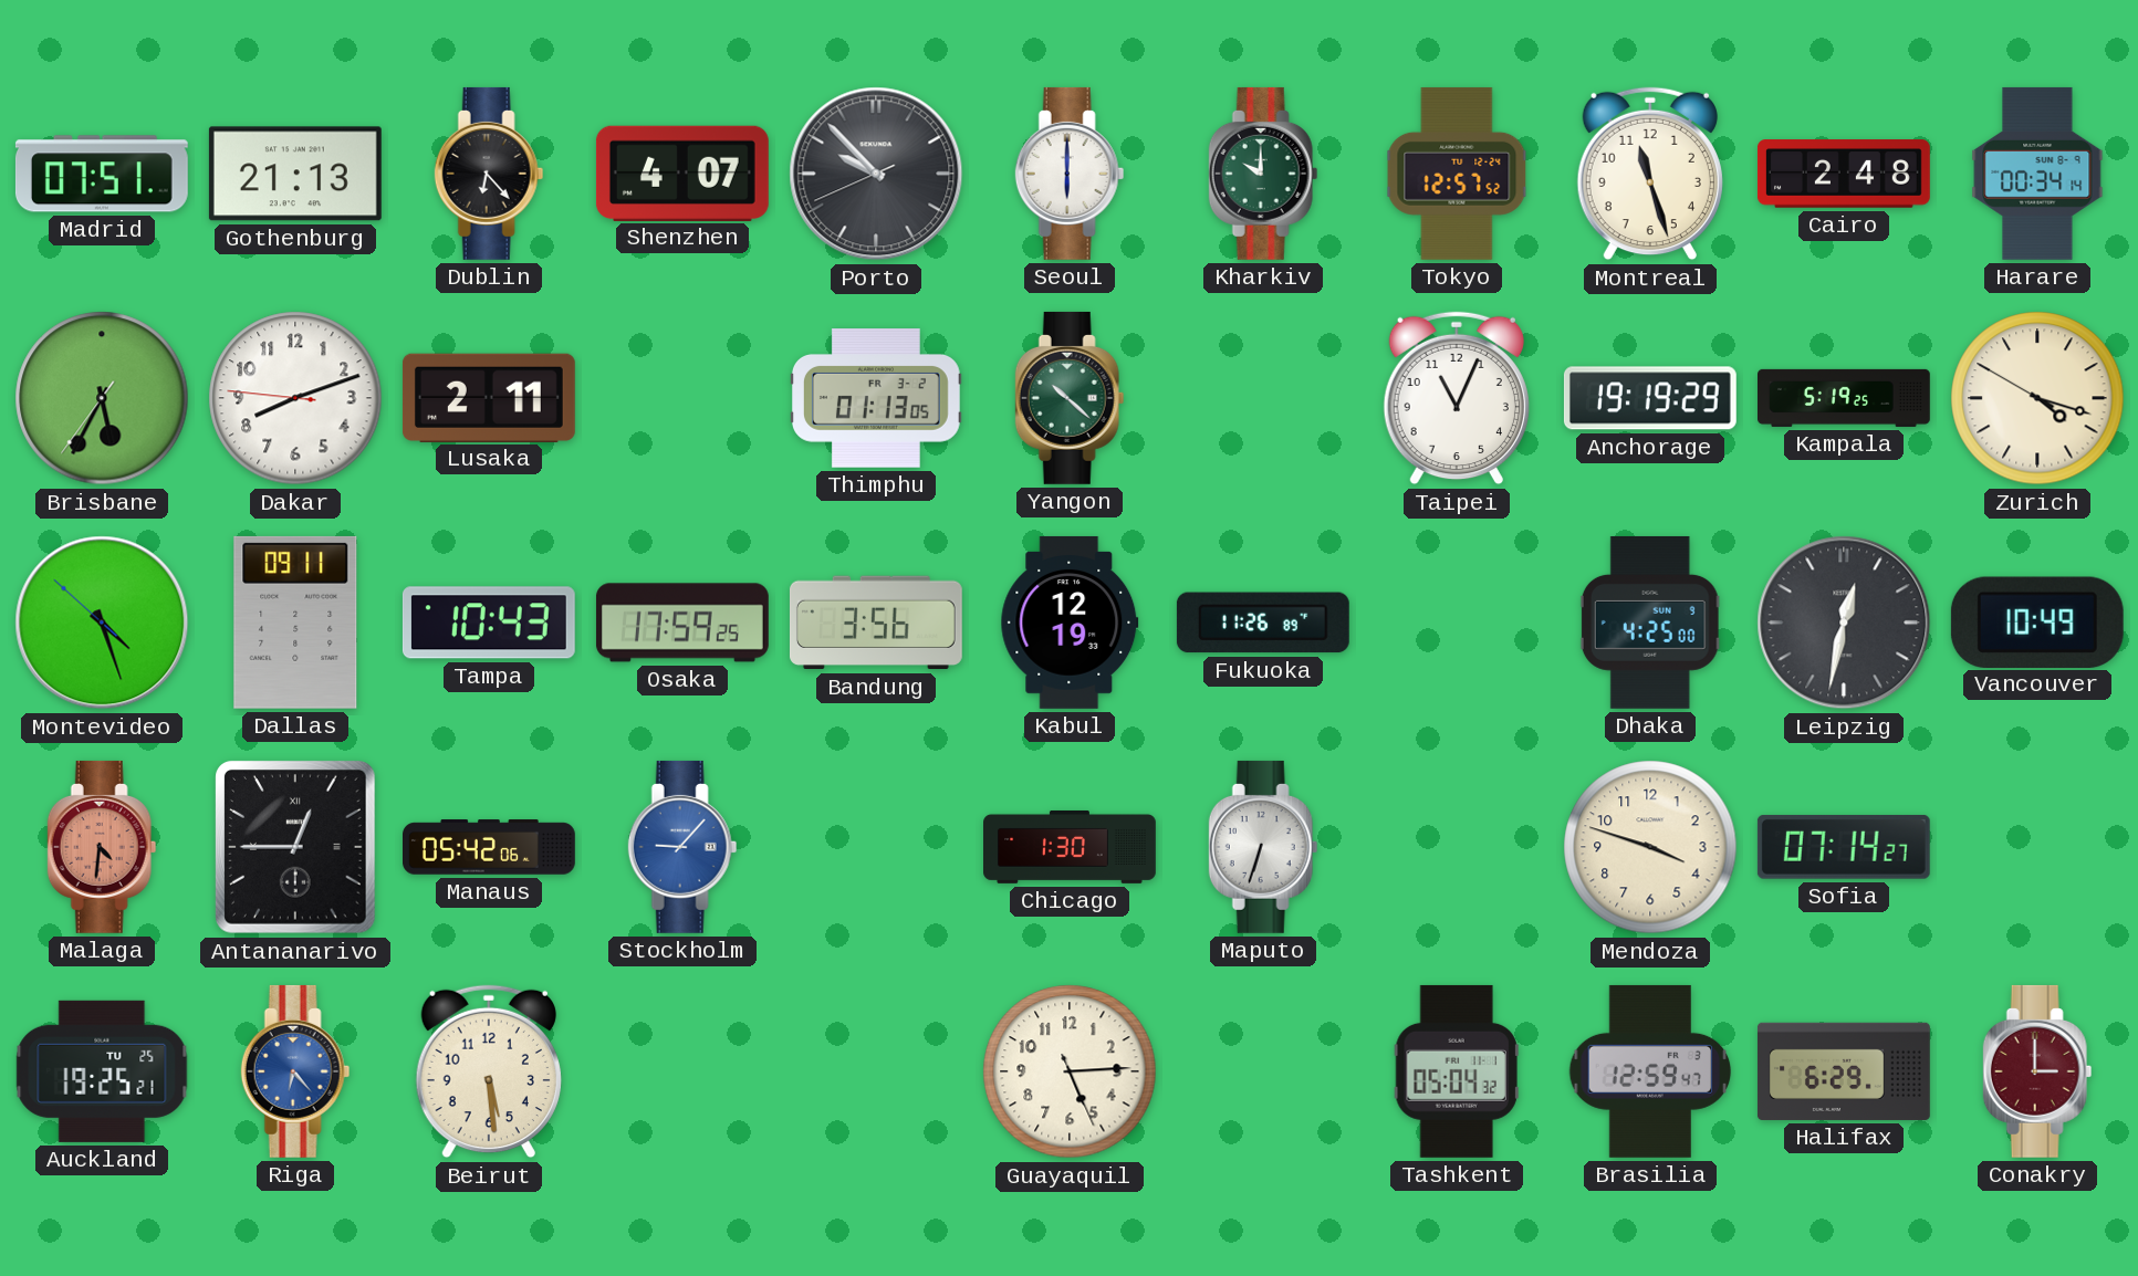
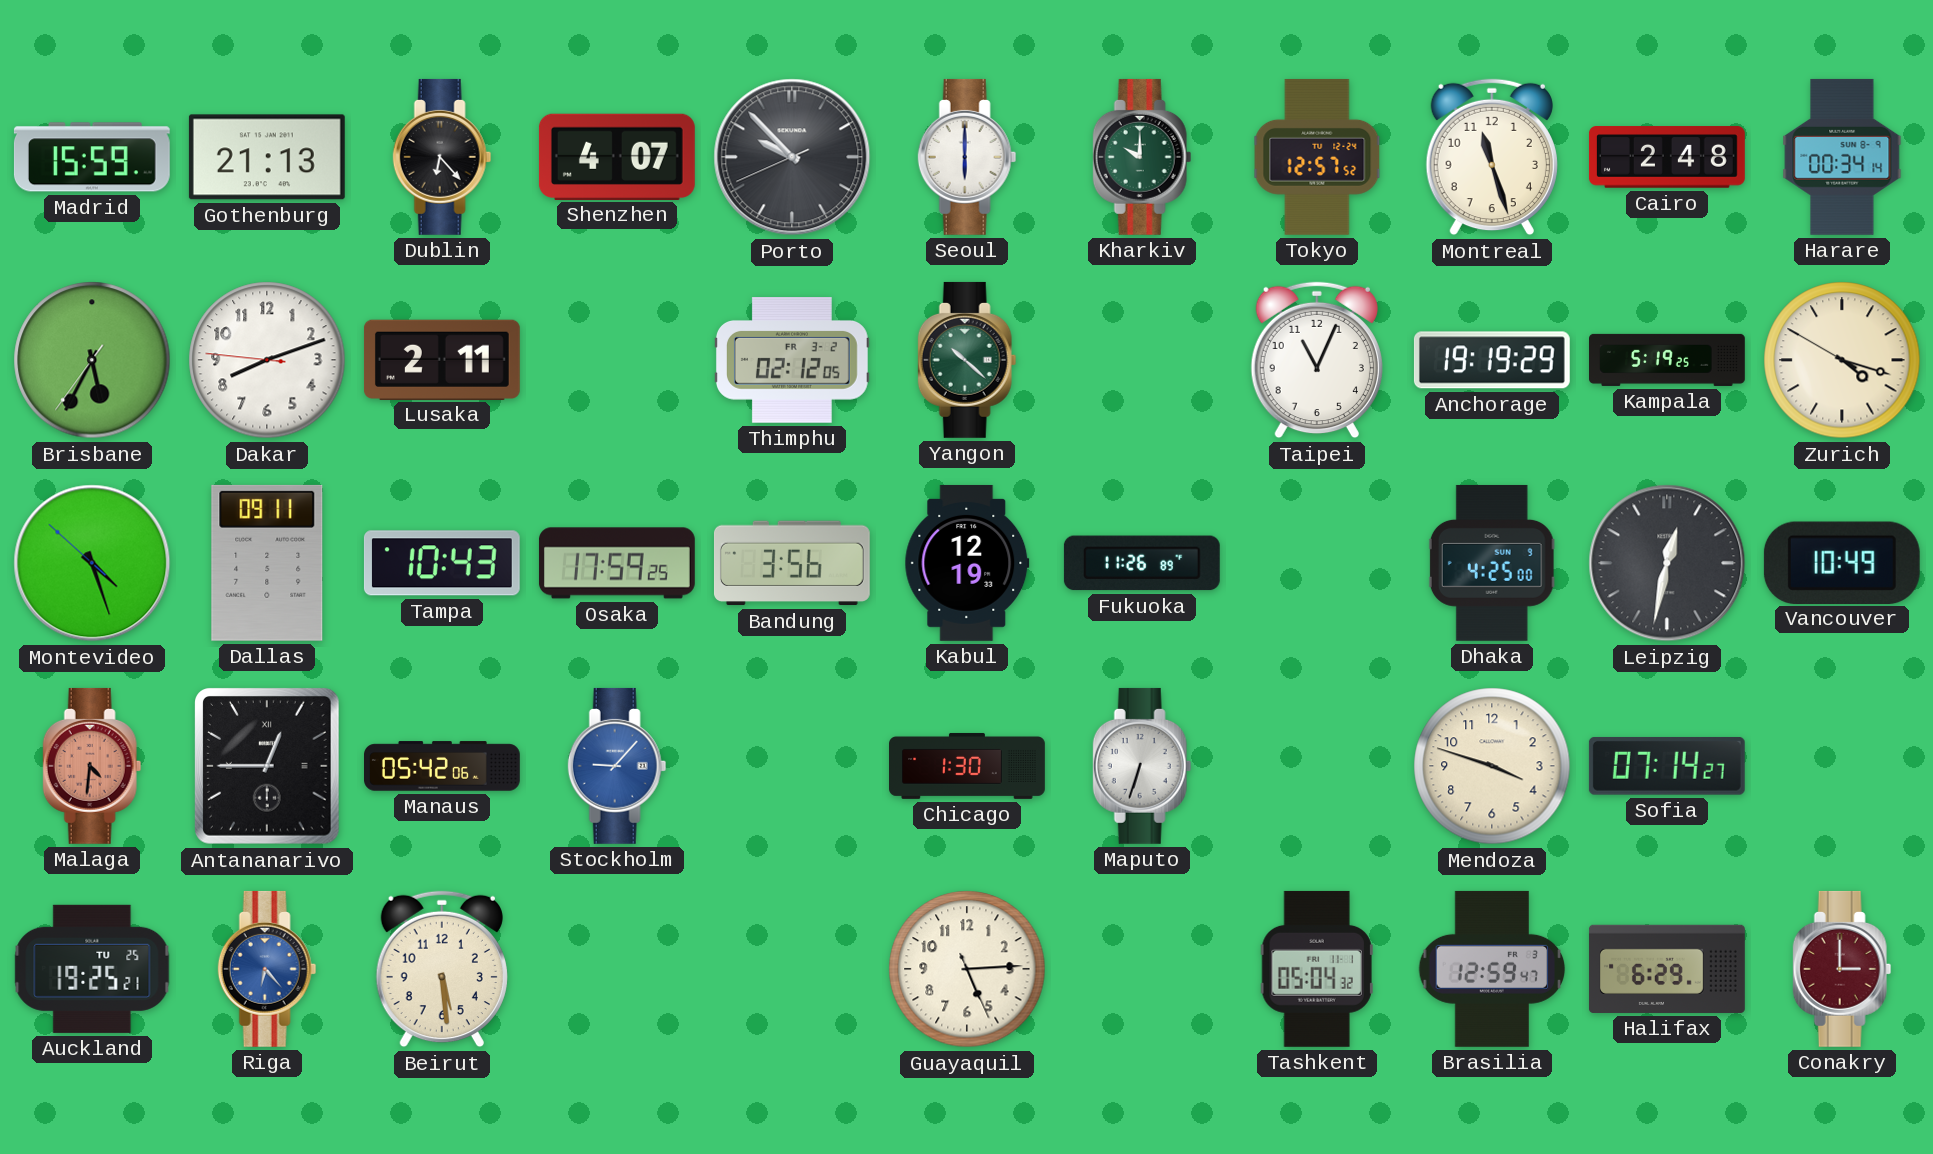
Madrid: 07:51 -> 15:59
Thimphu: 01:13 -> 02:12
